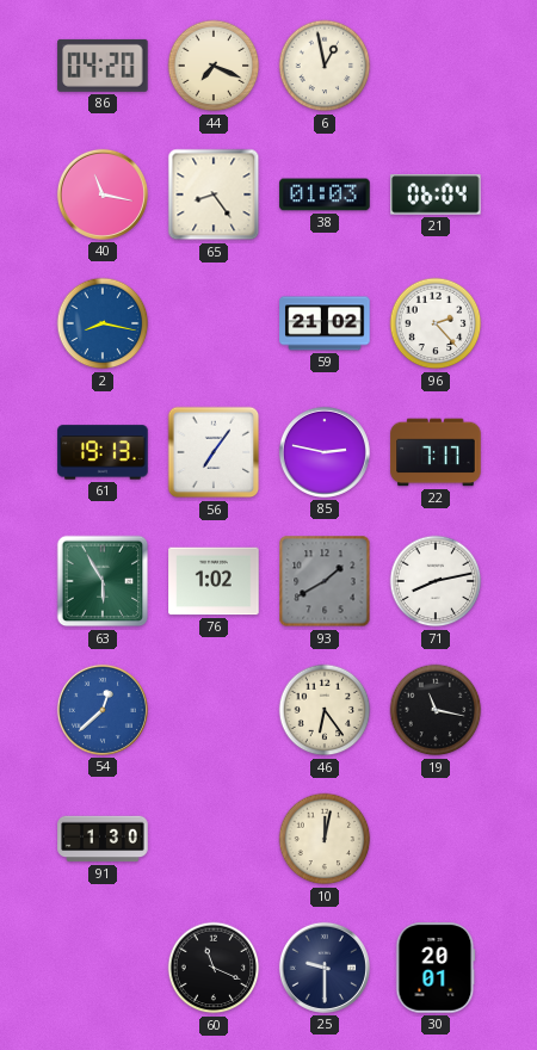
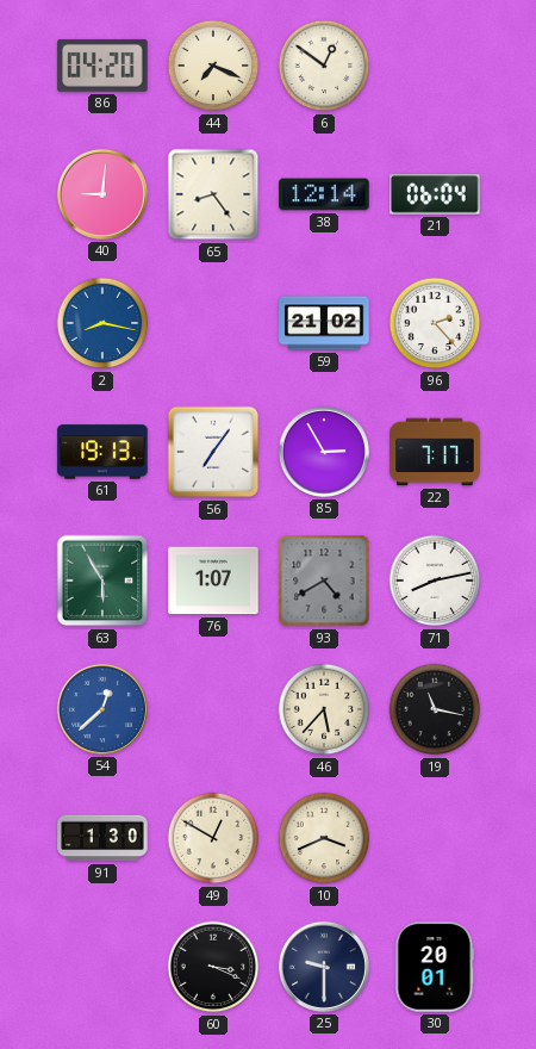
6: 12:58 -> 12:51
40: 11:17 -> 9:01
38: 01:03 -> 12:14
85: 2:47 -> 2:55
76: 1:02 -> 1:07
93: 1:40 -> 4:40
46: 6:24 -> 5:37
49: none -> 12:50
10: 12:02 -> 3:41
60: 11:19 -> 3:19
